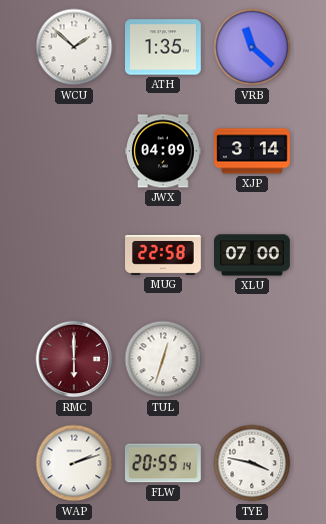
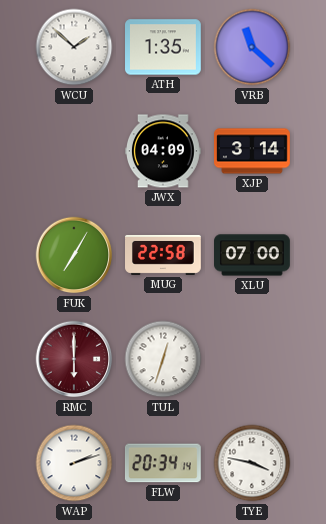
FUK: none -> 7:05
FLW: 20:55 -> 20:34
